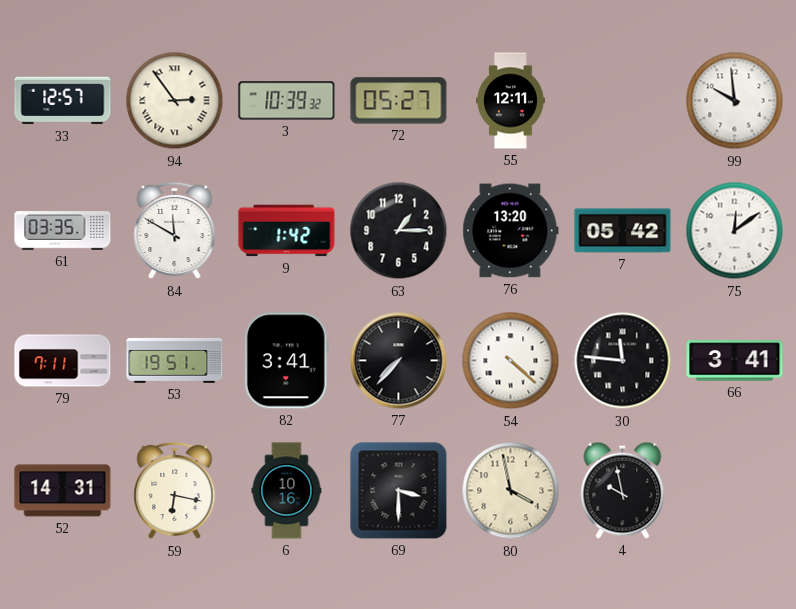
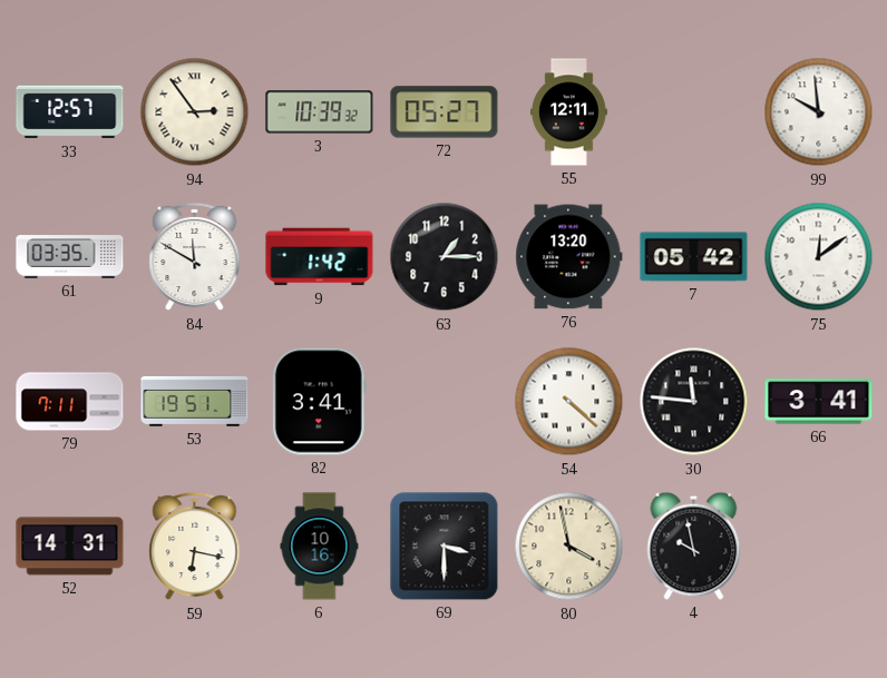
77: 7:37 -> none
